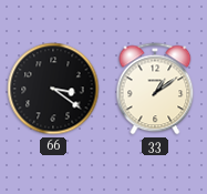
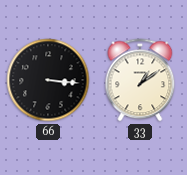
66: 3:21 -> 3:16
